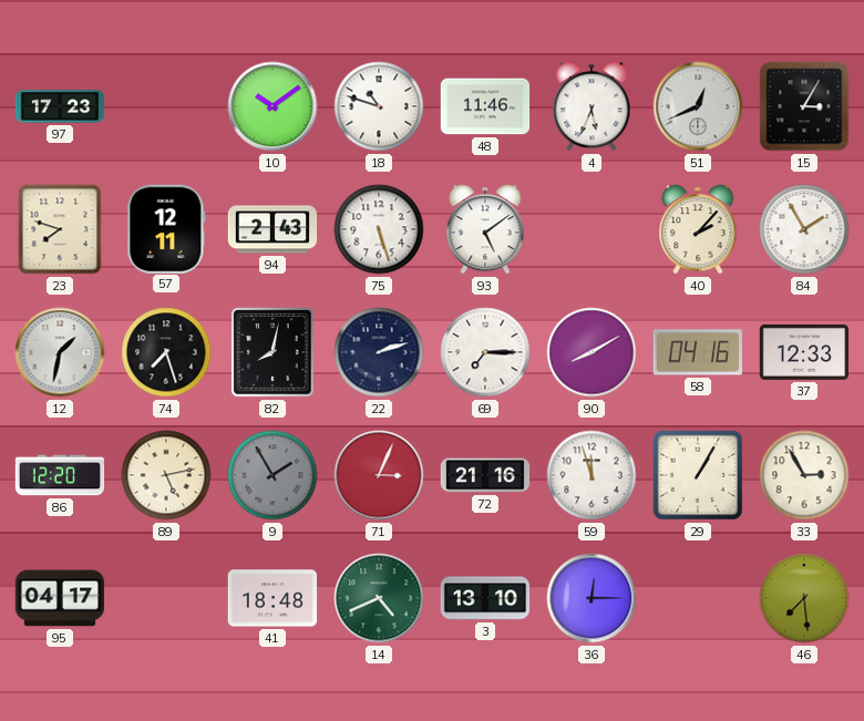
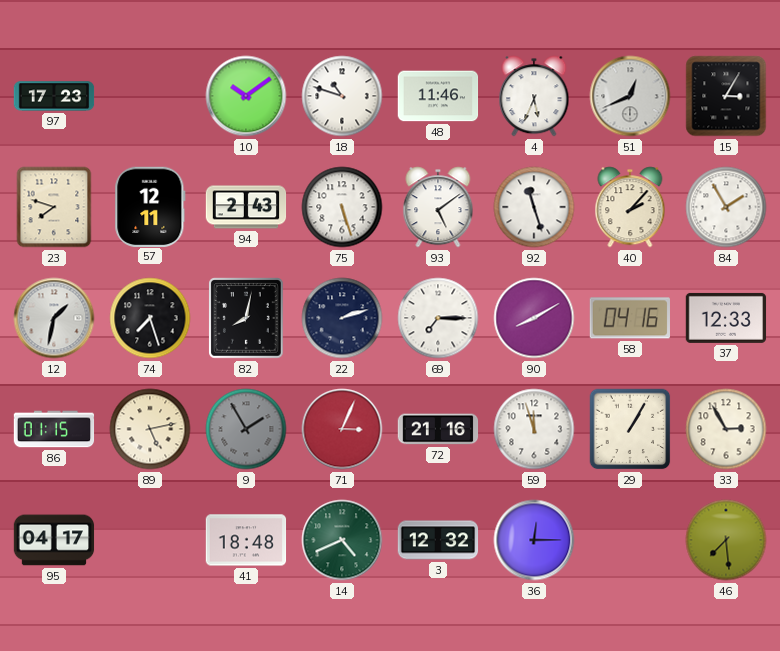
92: none -> 11:27
86: 12:20 -> 01:15
3: 13:10 -> 12:32
